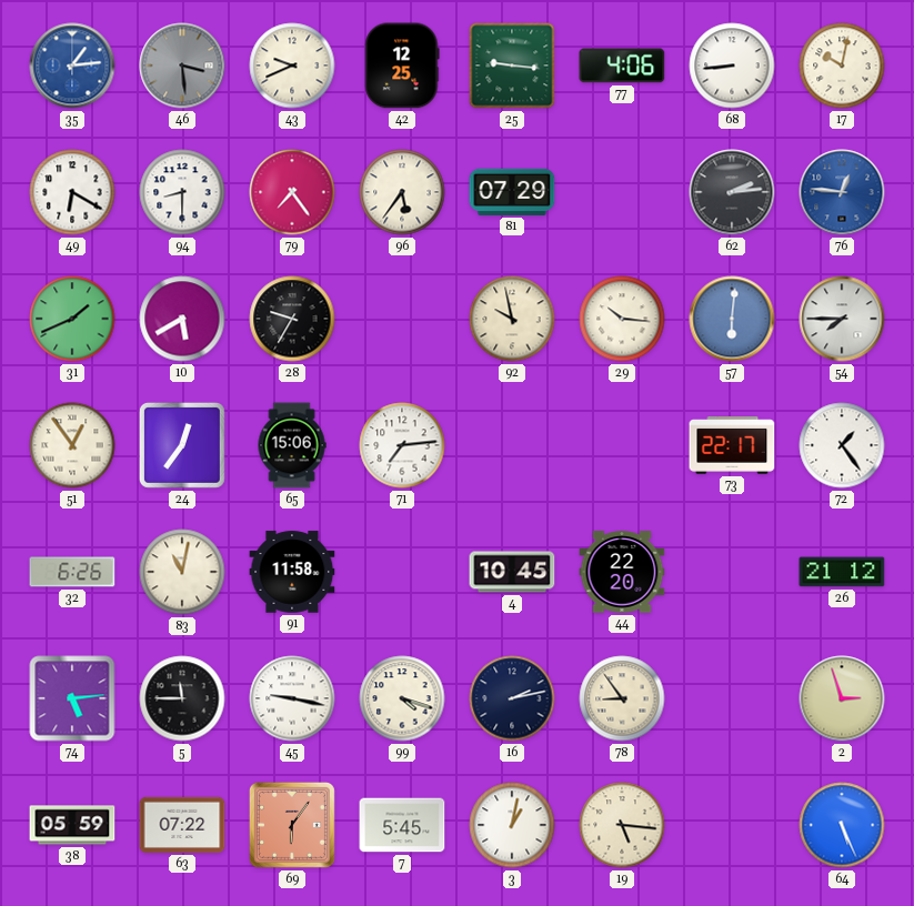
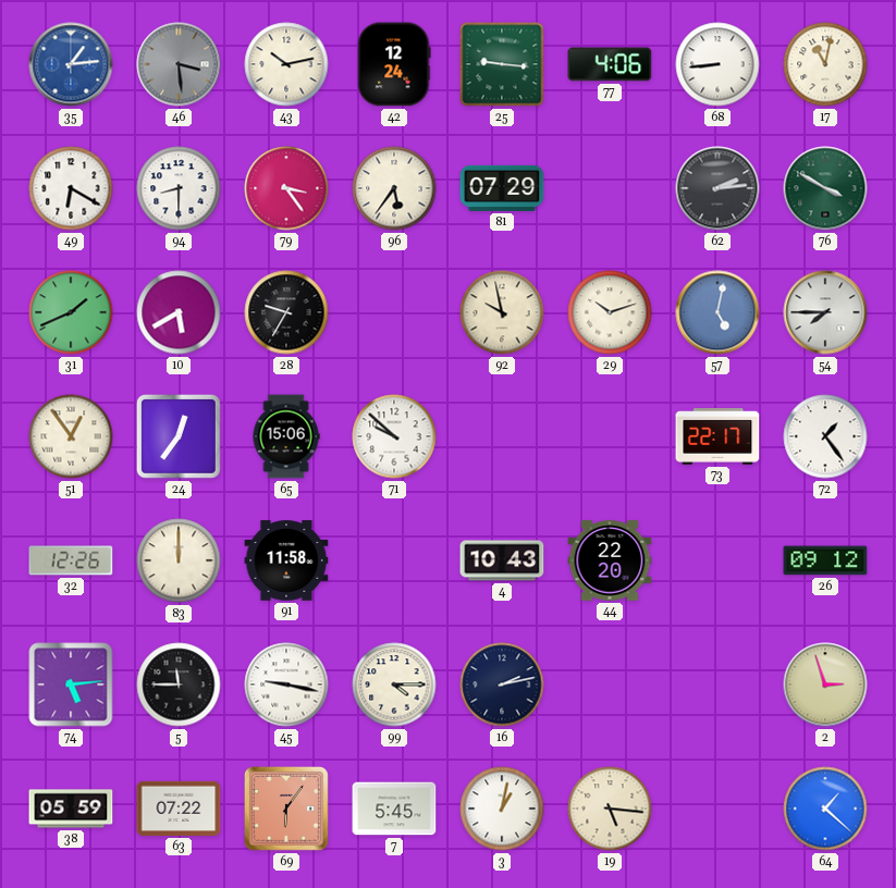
43: 9:41 -> 10:13
42: 12:25 -> 12:24
17: 10:02 -> 11:02
79: 7:24 -> 3:24
76: 12:46 -> 3:50
76 dial: blue -> green
29: 10:16 -> 10:12
57: 6:01 -> 5:02
71: 7:14 -> 9:52
32: 6:26 -> 12:26
83: 11:02 -> 12:00
4: 10:45 -> 10:43
26: 21:12 -> 09:12
99: 4:18 -> 4:15
78: 8:54 -> none
64: 5:26 -> 1:22
